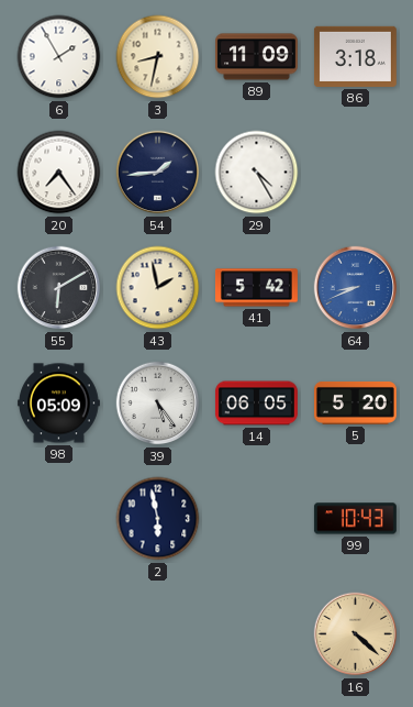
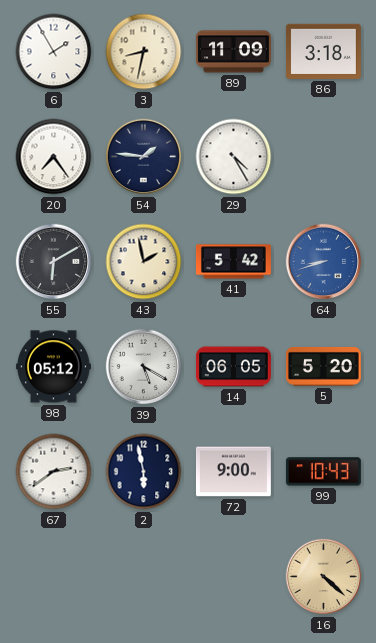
54: 1:44 -> 1:46
64: 8:41 -> 8:42
98: 05:09 -> 05:12
39: 5:24 -> 5:20
67: none -> 2:39
72: none -> 9:00
